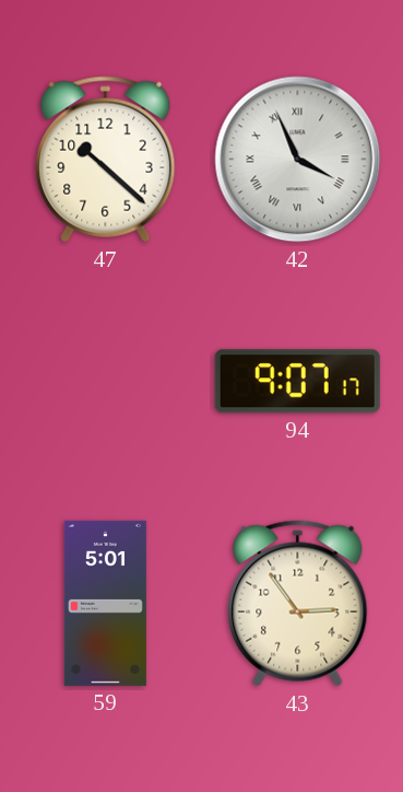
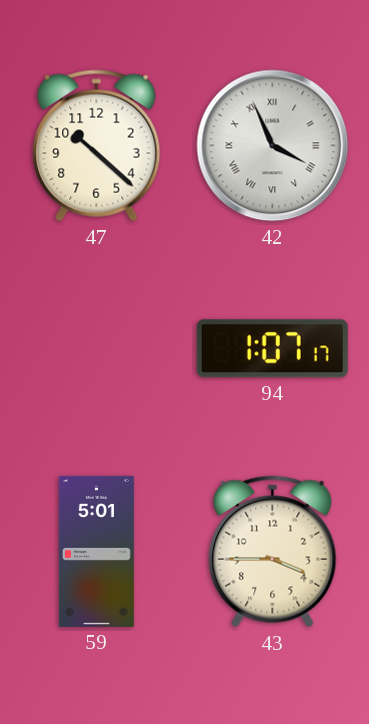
94: 9:07 -> 1:07
43: 2:54 -> 3:45
